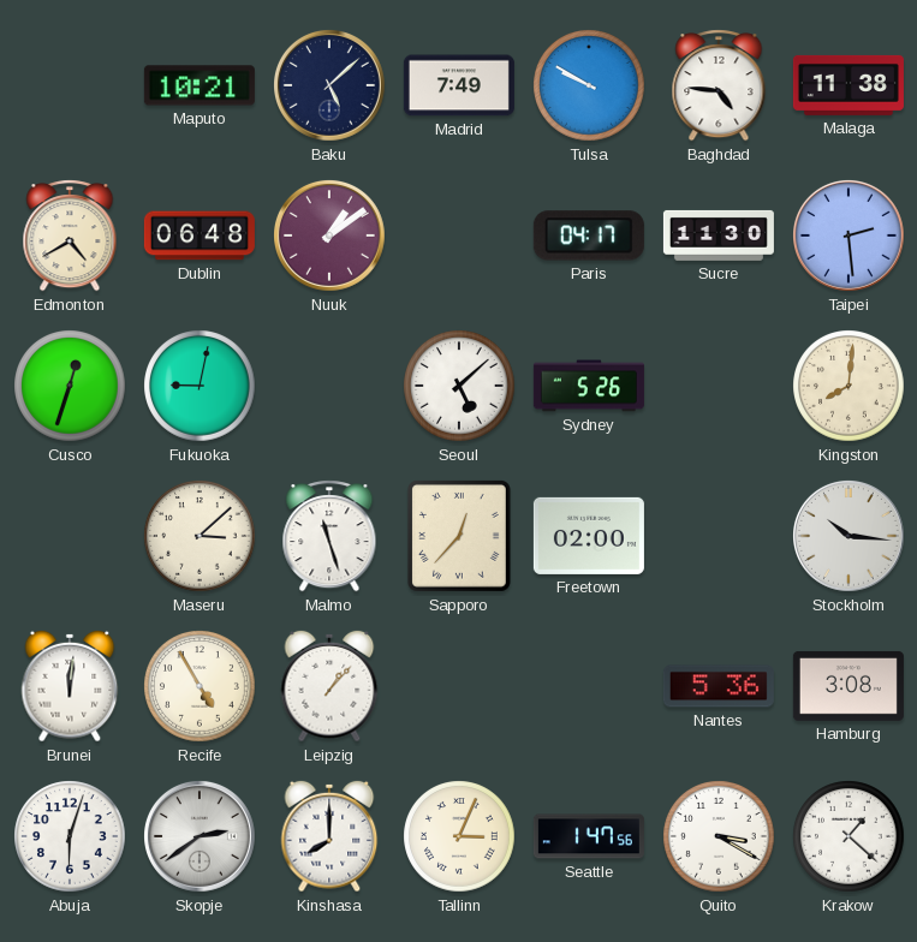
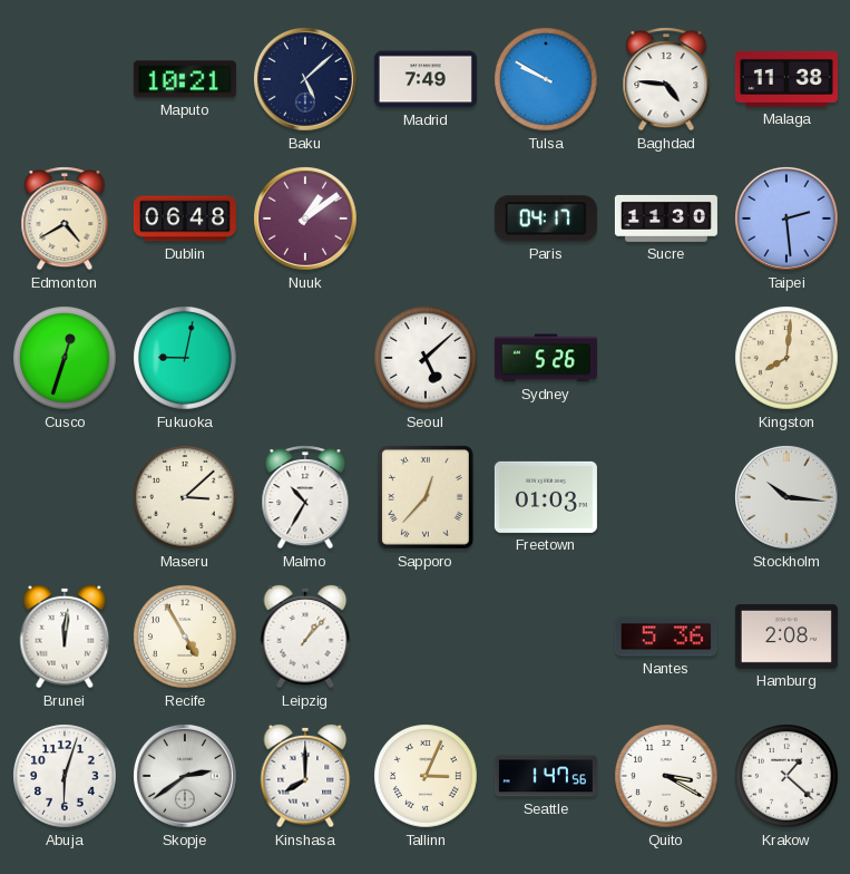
Malmo: 11:27 -> 10:35
Freetown: 02:00 -> 01:03
Hamburg: 3:08 -> 2:08
